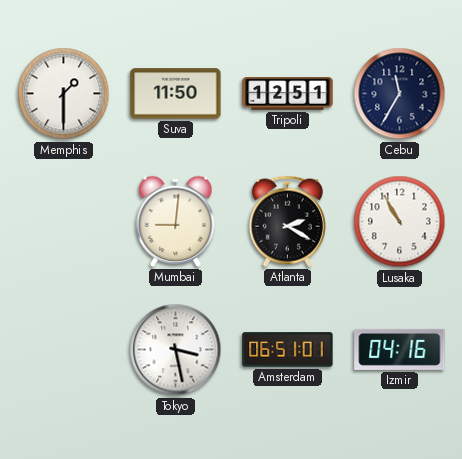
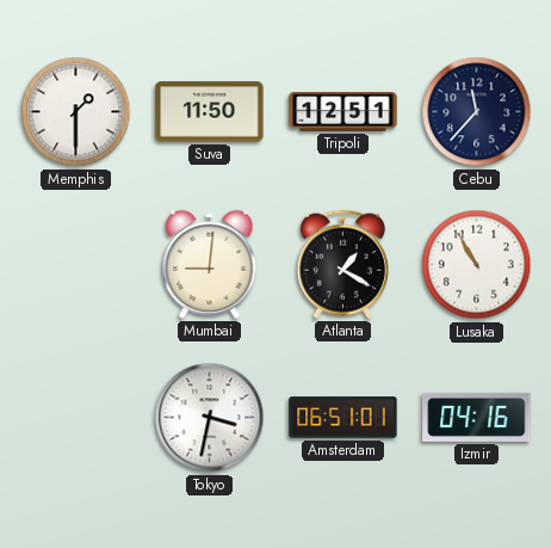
Cebu: 11:35 -> 11:37
Atlanta: 2:20 -> 1:20
Tokyo: 3:28 -> 3:32
